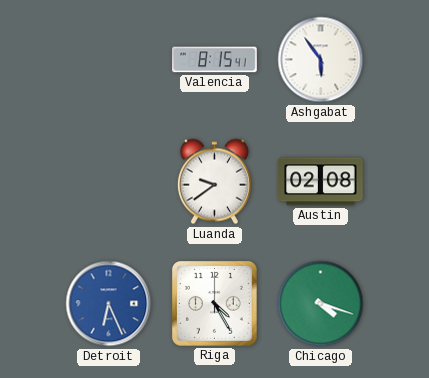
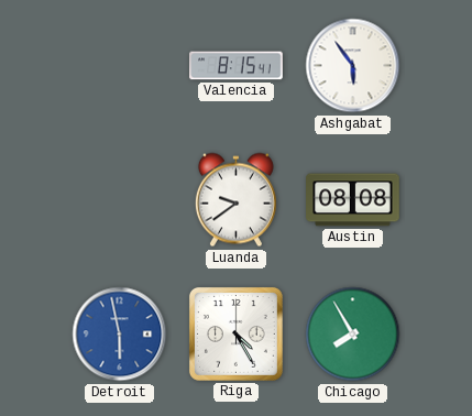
Austin: 02:08 -> 08:08
Detroit: 6:26 -> 5:58
Chicago: 4:18 -> 7:55
